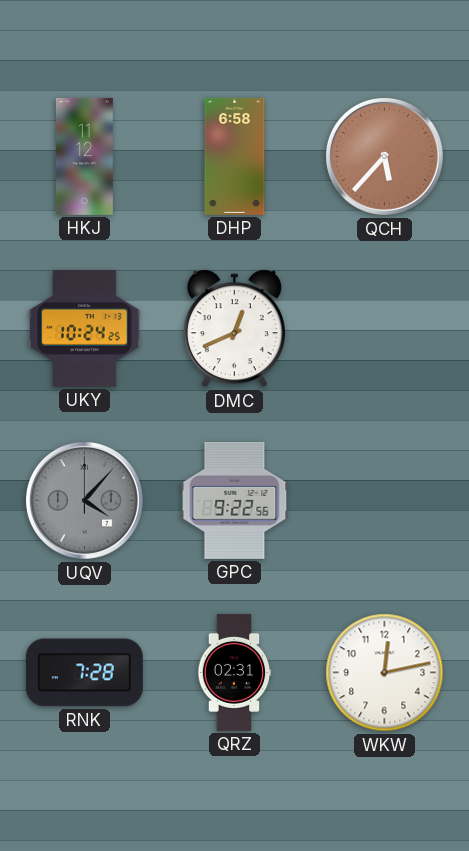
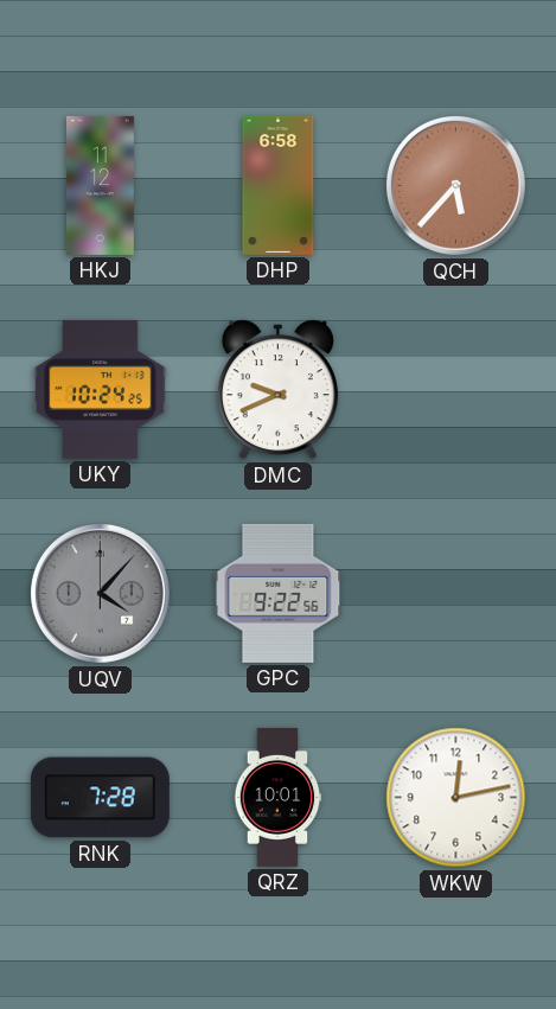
DMC: 12:41 -> 9:41
QRZ: 02:31 -> 10:01
